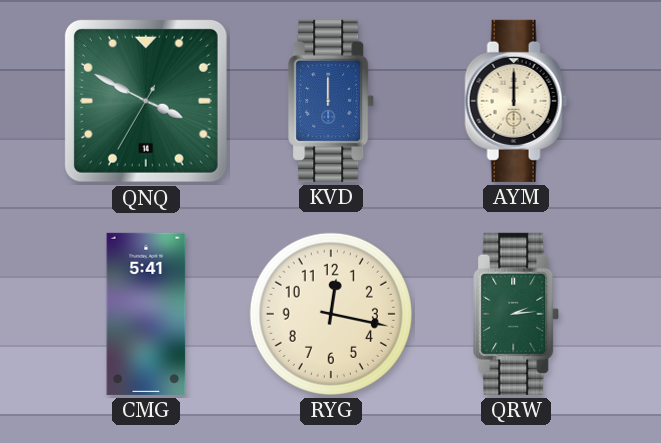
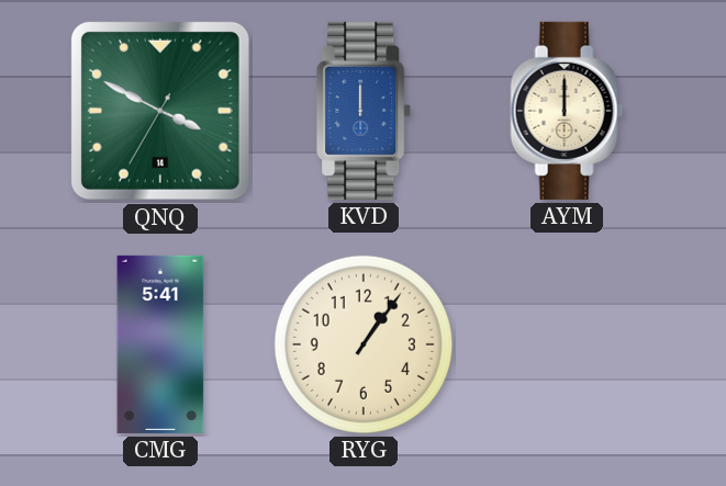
RYG: 12:17 -> 1:06
QRW: 2:14 -> none
